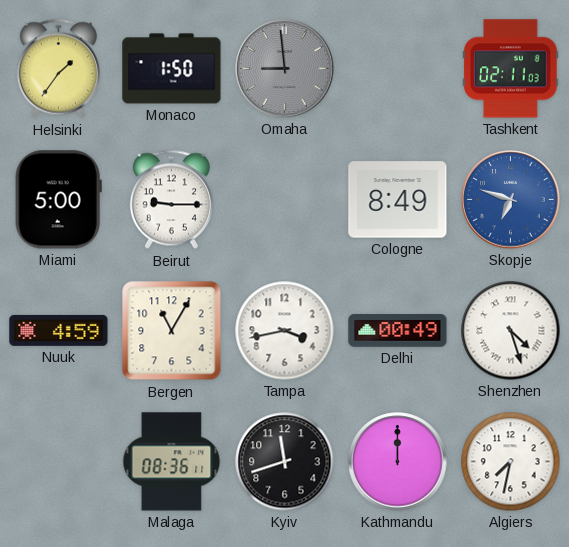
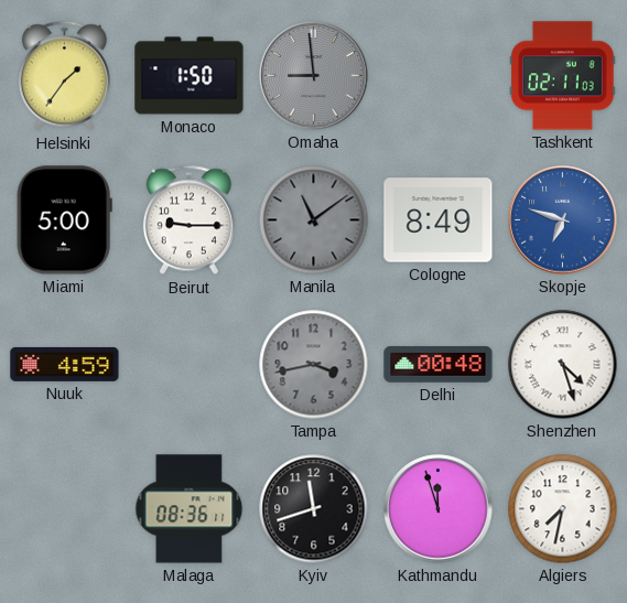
Manila: none -> 11:09
Bergen: 11:05 -> none
Tampa dial: white -> grey
Delhi: 00:49 -> 00:48
Kathmandu: 12:00 -> 11:57
